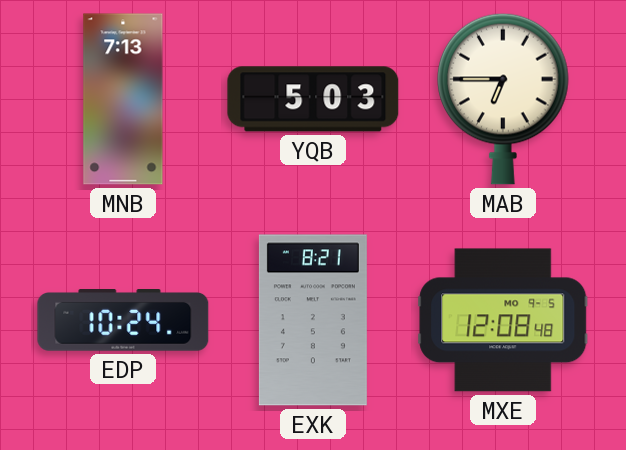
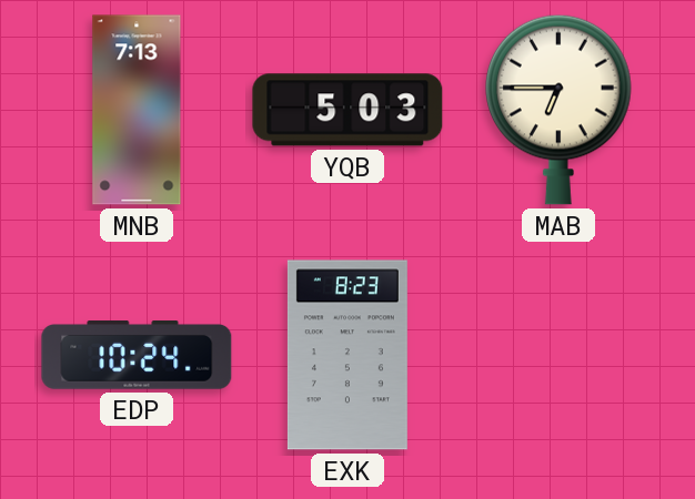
EXK: 8:21 -> 8:23
MXE: 12:08 -> none
